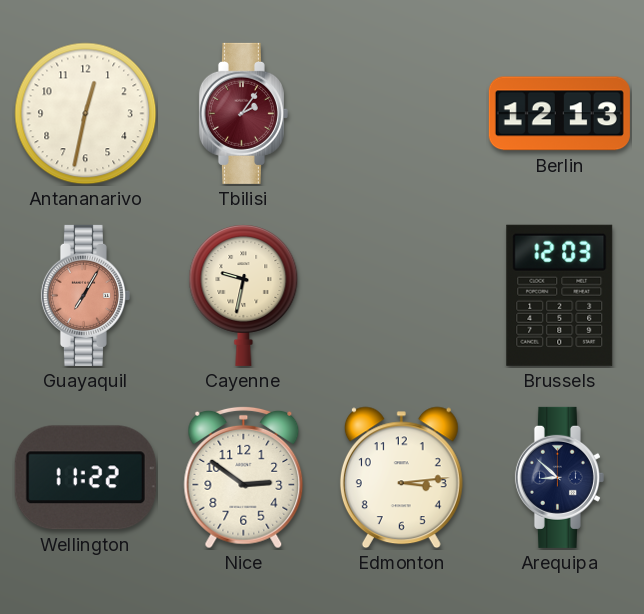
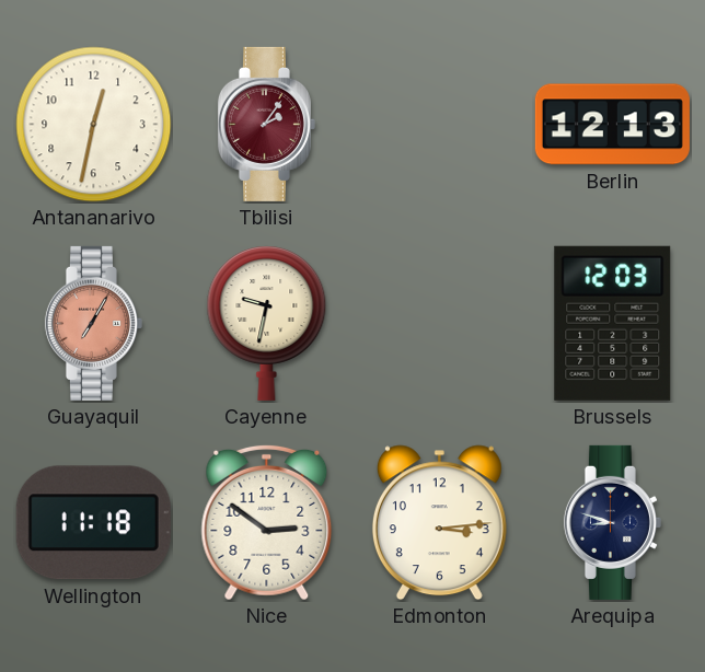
Wellington: 11:22 -> 11:18
Arequipa: 8:52 -> 8:48
